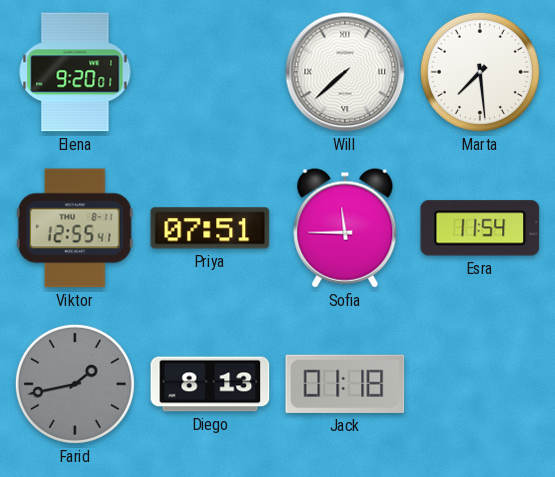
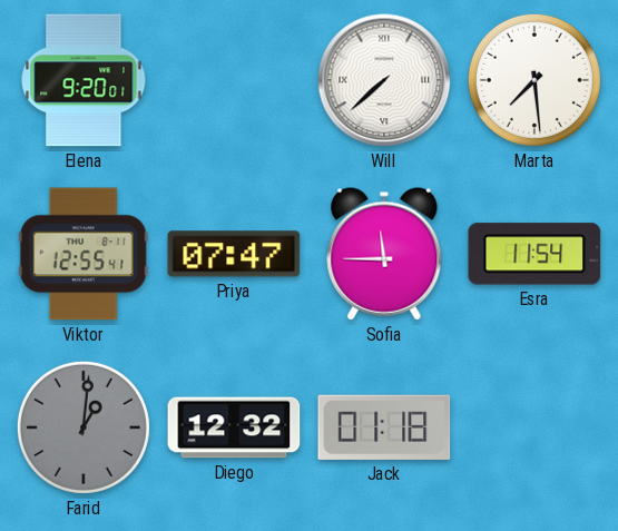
Priya: 07:51 -> 07:47
Farid: 1:43 -> 1:01
Diego: 8:13 -> 12:32
